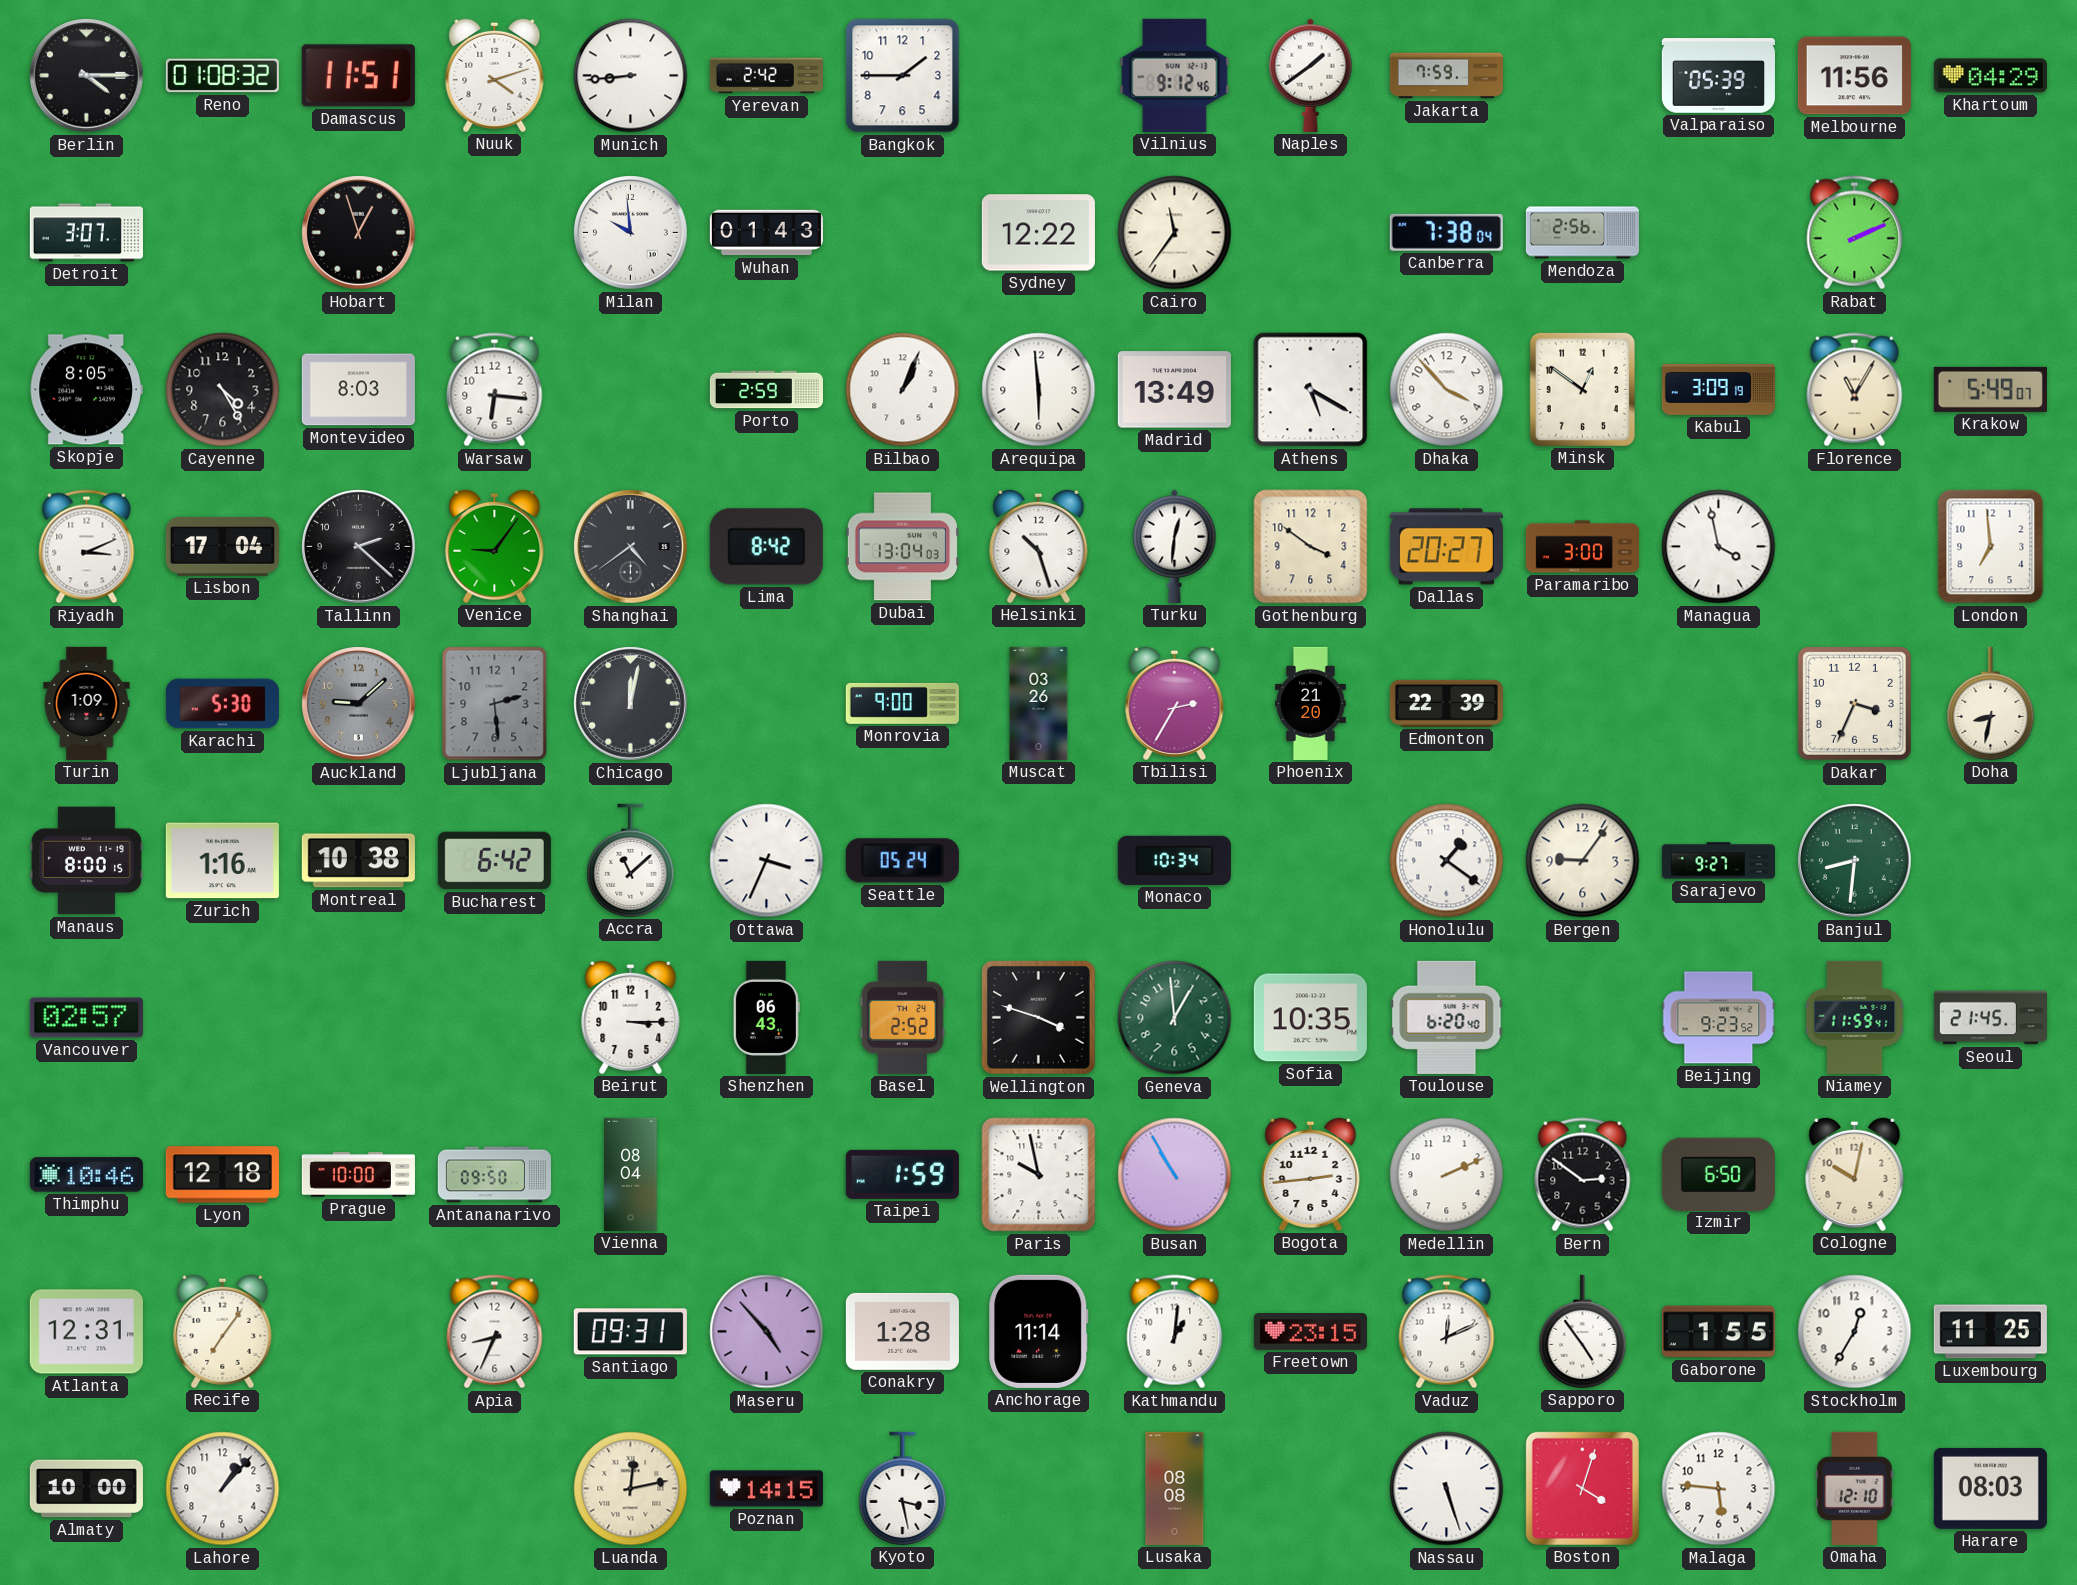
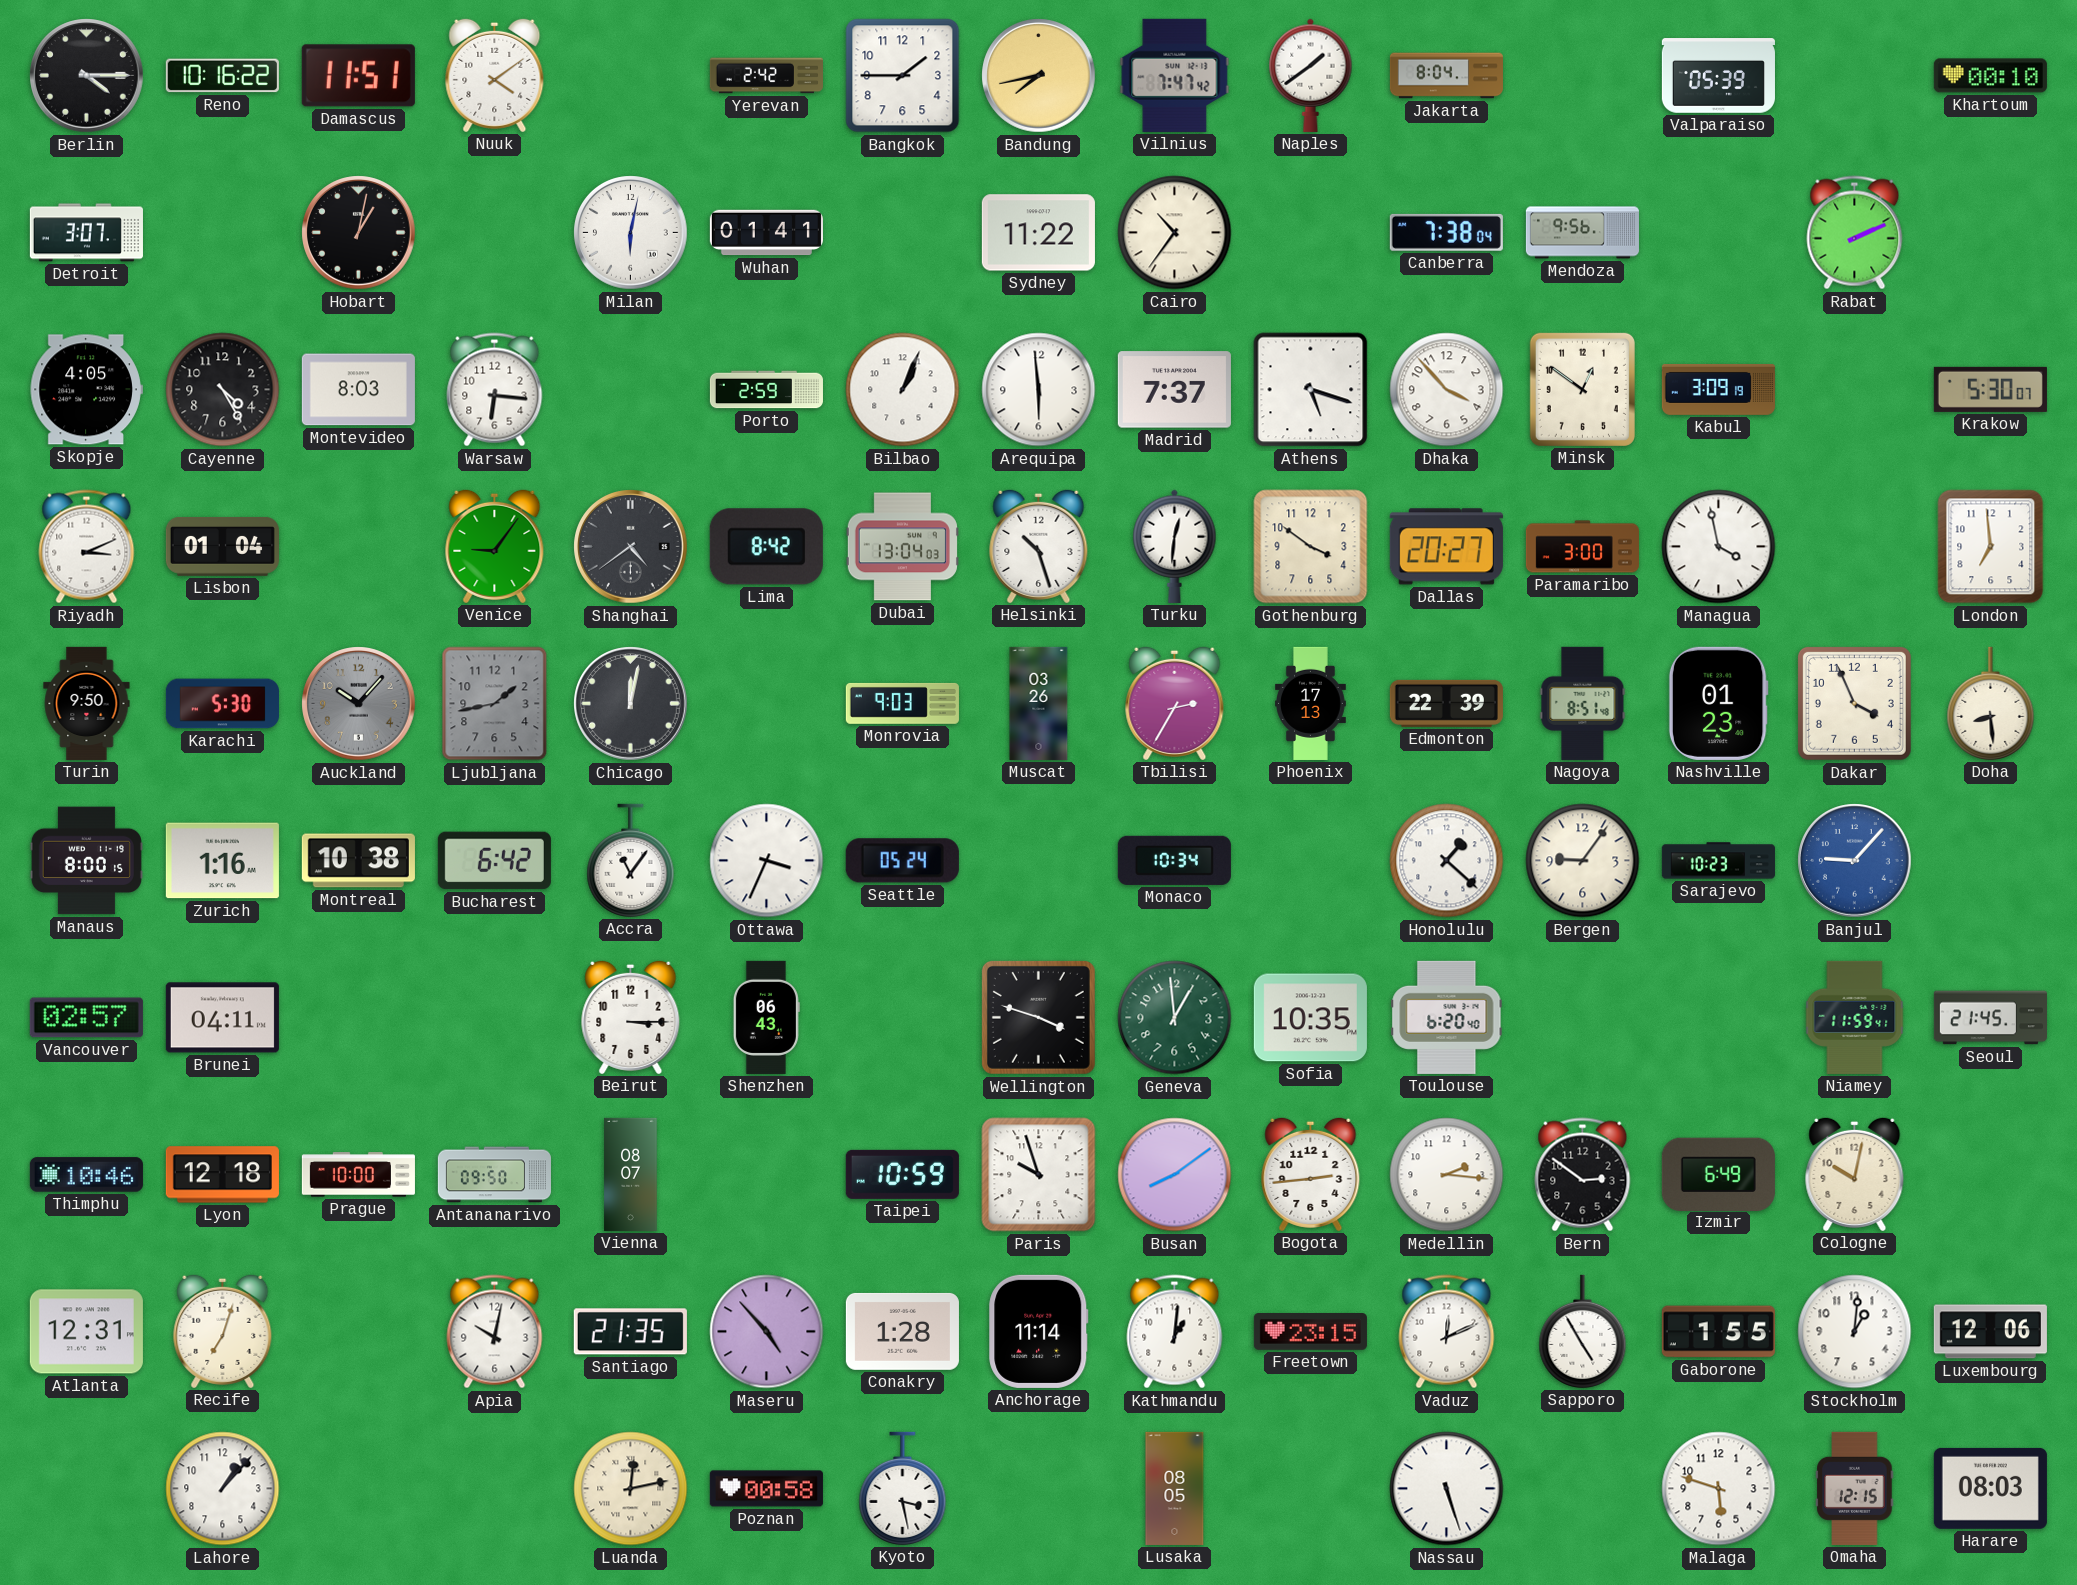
Reno: 01:08 -> 10:16
Nuuk: 4:12 -> 4:09
Munich: 8:44 -> none
Bandung: none -> 7:43
Vilnius: 9:12 -> 7:47
Jakarta: 7:59 -> 8:04
Melbourne: 11:56 -> none
Khartoum: 04:29 -> 00:10
Hobart: 12:57 -> 1:02
Milan: 9:59 -> 6:02
Wuhan: 01:43 -> 01:41
Sydney: 12:22 -> 11:22
Cairo: 11:36 -> 10:36
Mendoza: 2:56 -> 9:56
Skopje: 8:05 -> 4:05
Madrid: 13:49 -> 7:37
Athens: 5:20 -> 5:18
Florence: 11:05 -> none
Krakow: 5:49 -> 5:30
Lisbon: 17:04 -> 01:04
Tallinn: 2:22 -> none
Turin: 1:09 -> 9:50
Auckland: 9:08 -> 10:07
Ljubljana: 2:29 -> 1:43
Monrovia: 9:00 -> 9:03
Phoenix: 21:20 -> 17:13
Nagoya: none -> 8:51
Nashville: none -> 01:23
Dakar: 3:34 -> 3:56
Doha: 8:32 -> 8:29
Accra: 11:08 -> 11:06
Honolulu: 1:21 -> 1:22
Sarajevo: 9:27 -> 10:23
Banjul: 8:31 -> 9:07
Banjul dial: green -> blue
Brunei: none -> 04:11
Basel: 2:52 -> none
Beijing: 9:23 -> none
Vienna: 08:04 -> 08:07
Taipei: 1:59 -> 10:59
Paris: 9:58 -> 9:57
Busan: 10:55 -> 8:09
Medellin: 2:11 -> 2:16
Izmir: 6:50 -> 6:49
Recife: 7:06 -> 7:03
Apia: 8:34 -> 10:02
Santiago: 09:31 -> 21:35
Sapporo: 4:54 -> 4:55
Stockholm: 12:35 -> 1:01
Luxembourg: 11:25 -> 12:06
Almaty: 10:00 -> none
Poznan: 14:15 -> 00:58
Lusaka: 08:08 -> 08:05
Boston: 4:03 -> none
Malaga: 5:46 -> 5:48
Omaha: 12:10 -> 12:15
